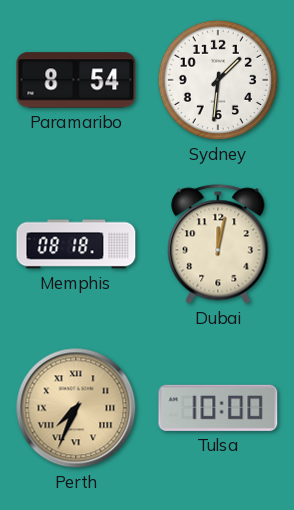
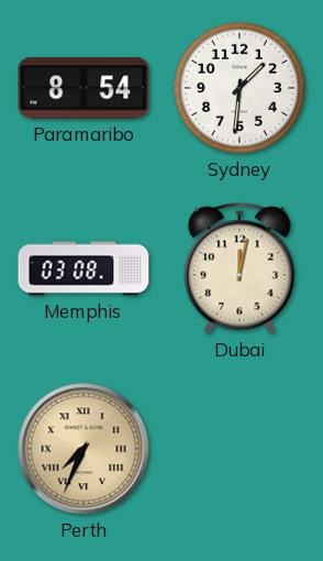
Memphis: 08:18 -> 03:08
Tulsa: 10:00 -> none
